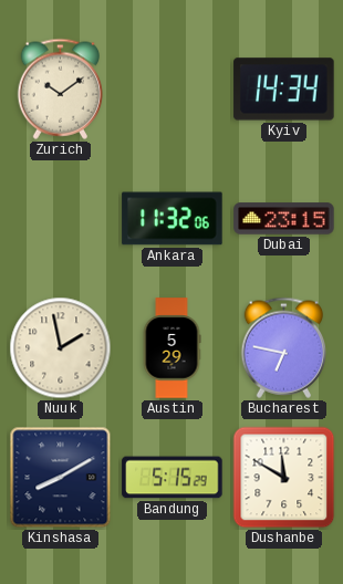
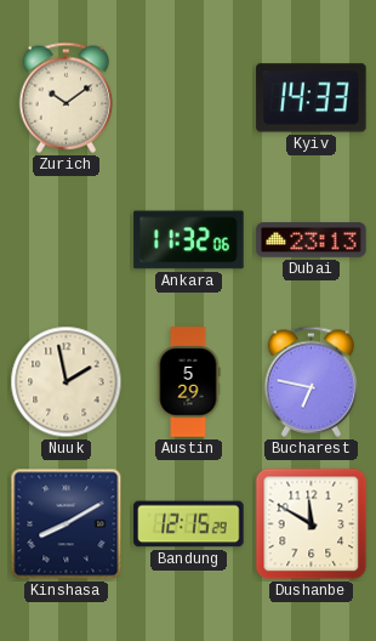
Kyiv: 14:34 -> 14:33
Dubai: 23:15 -> 23:13
Bandung: 5:15 -> 12:15
